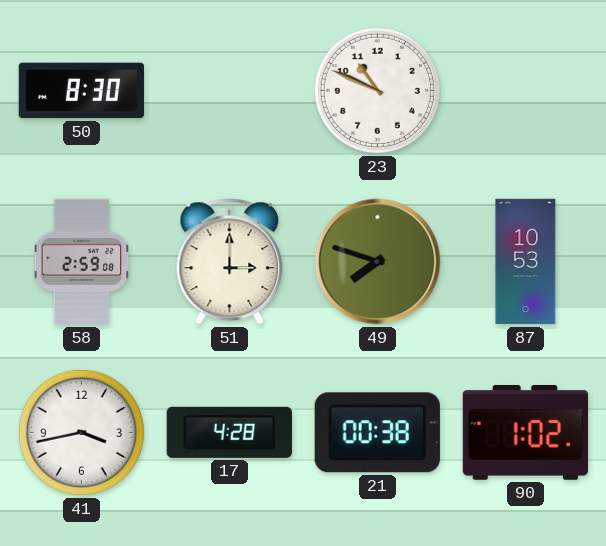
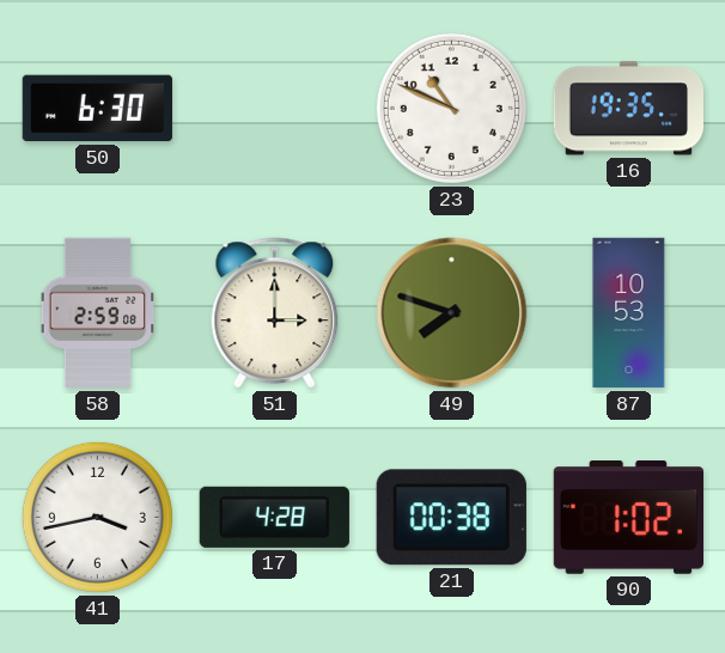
50: 8:30 -> 6:30
16: none -> 19:35
